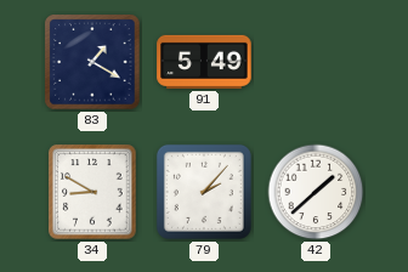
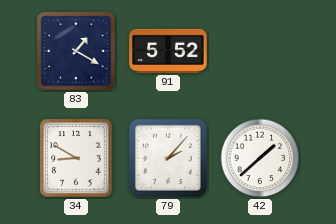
91: 5:49 -> 5:52
